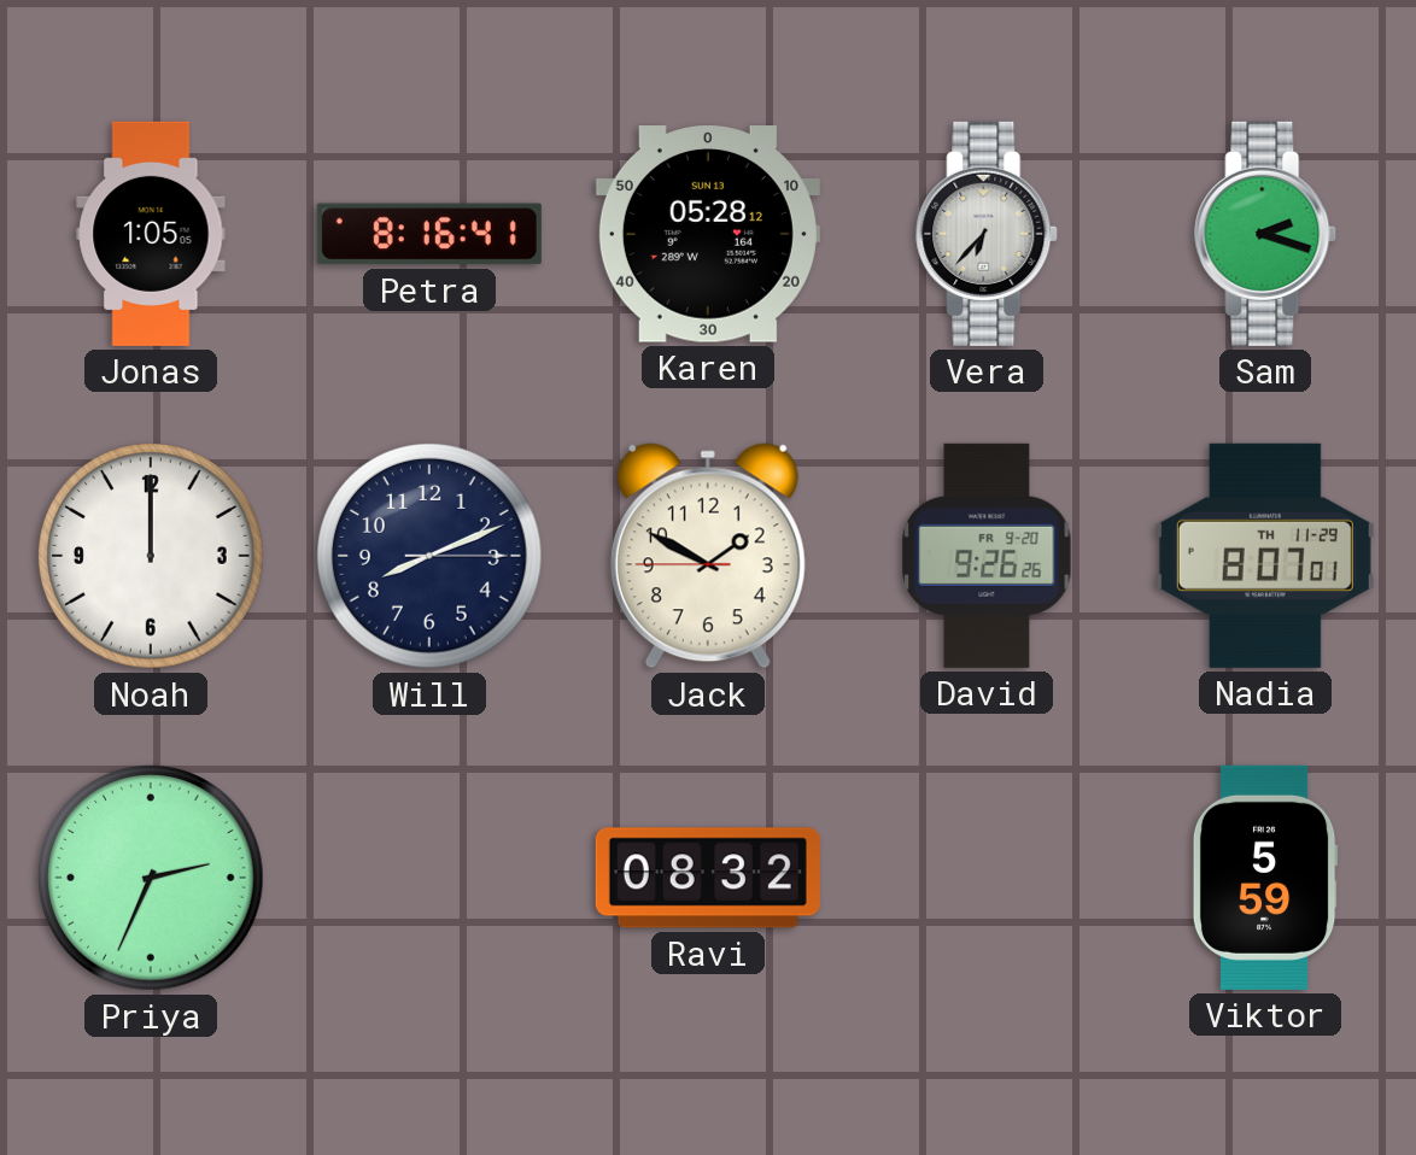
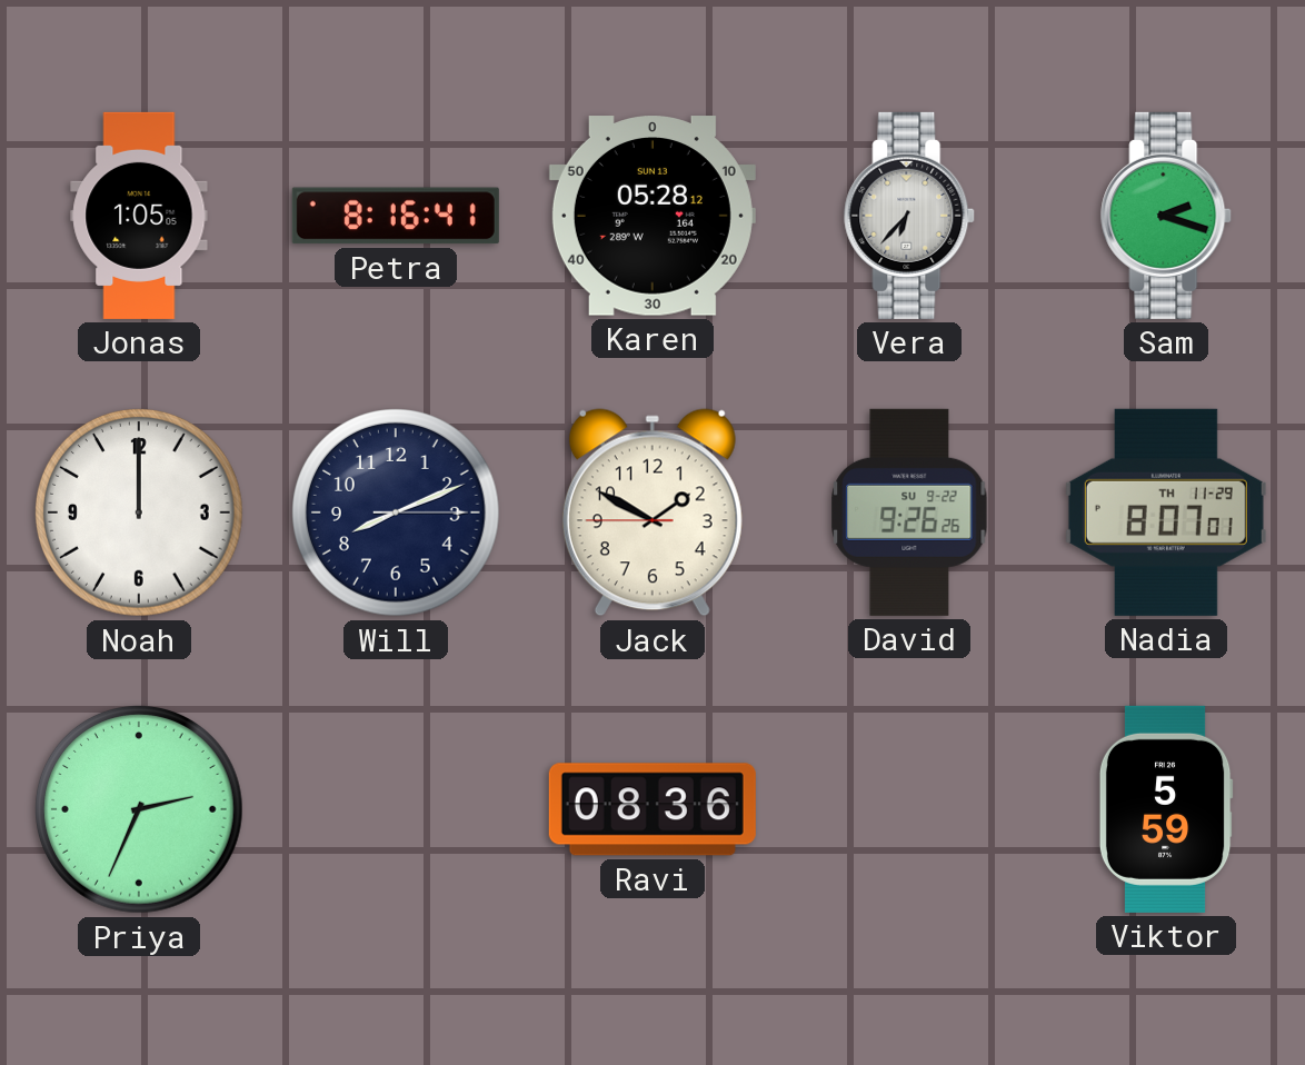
David date: FR 9-20 -> SU 9-22
Ravi: 08:32 -> 08:36
